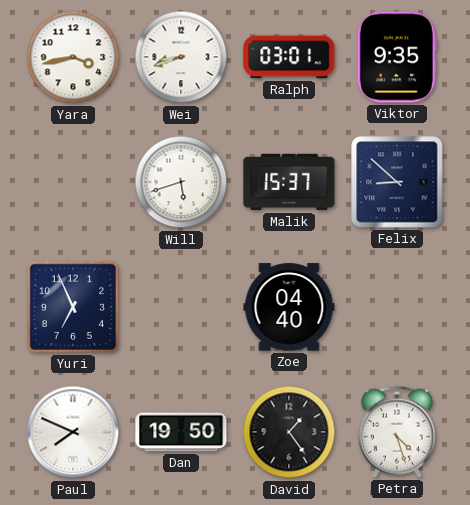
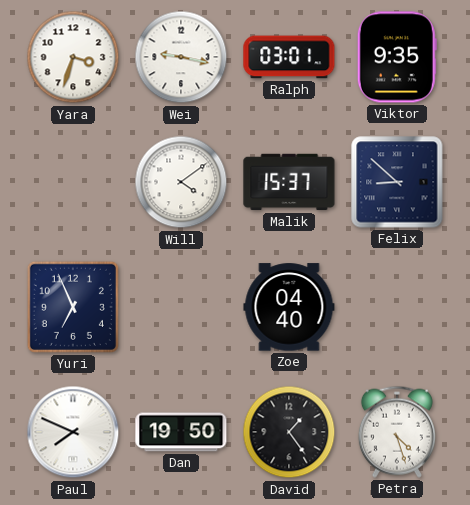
Yara: 3:43 -> 3:33
Wei: 8:42 -> 9:17
Will: 5:42 -> 4:09
